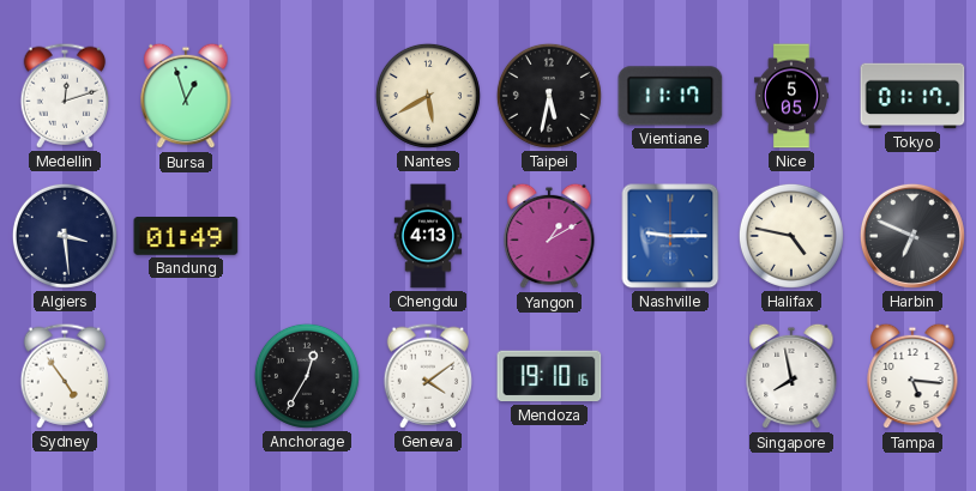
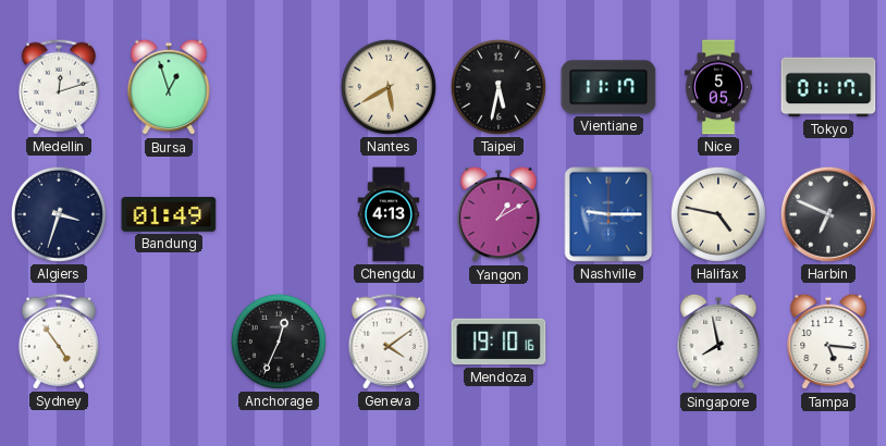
Algiers: 3:29 -> 3:33
Anchorage: 12:35 -> 12:34
